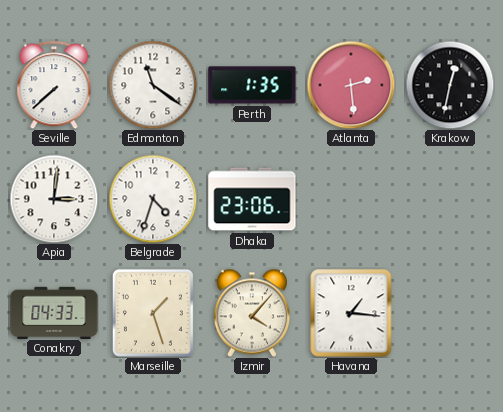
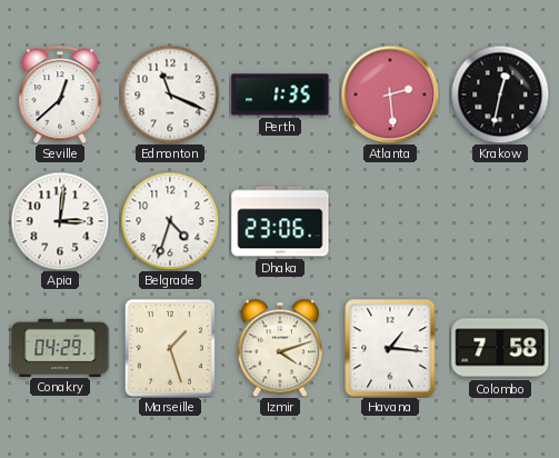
Seville: 7:38 -> 12:38
Edmonton: 11:21 -> 11:19
Conakry: 04:33 -> 04:29
Izmir: 4:07 -> 4:12
Colombo: none -> 7:58
